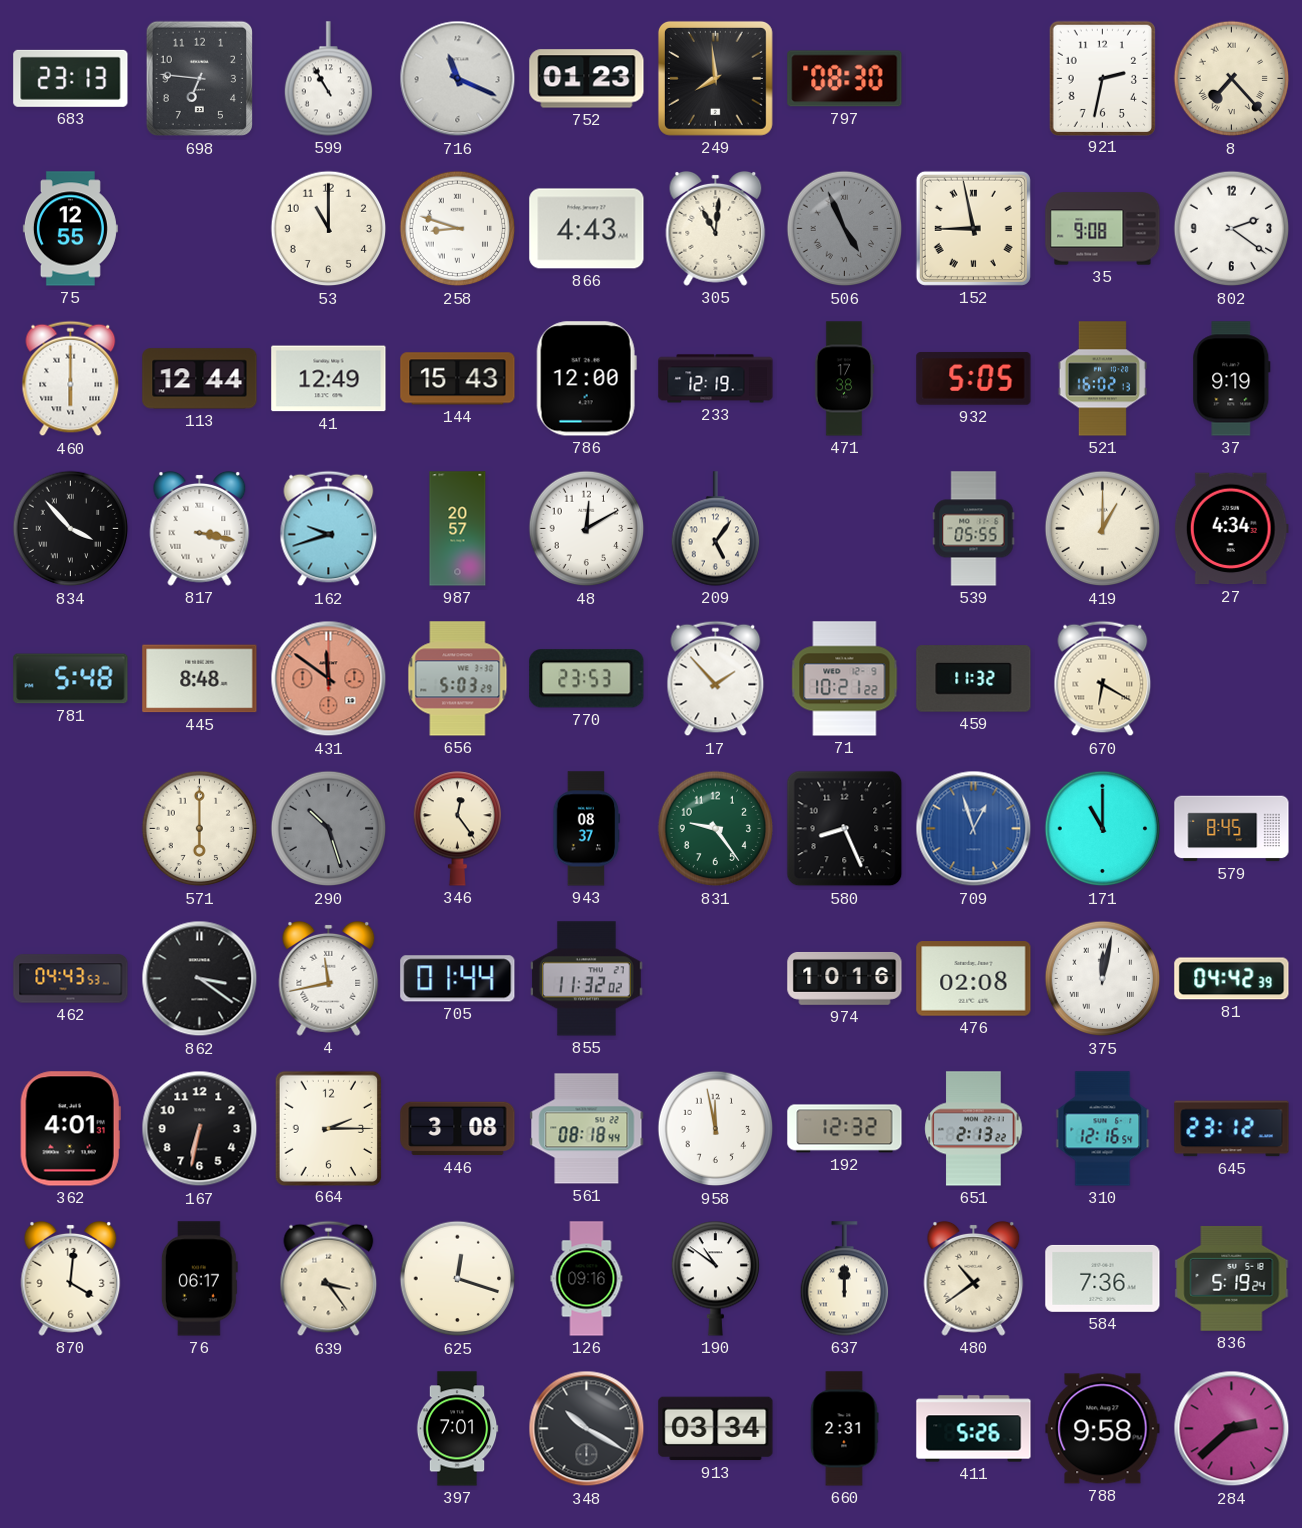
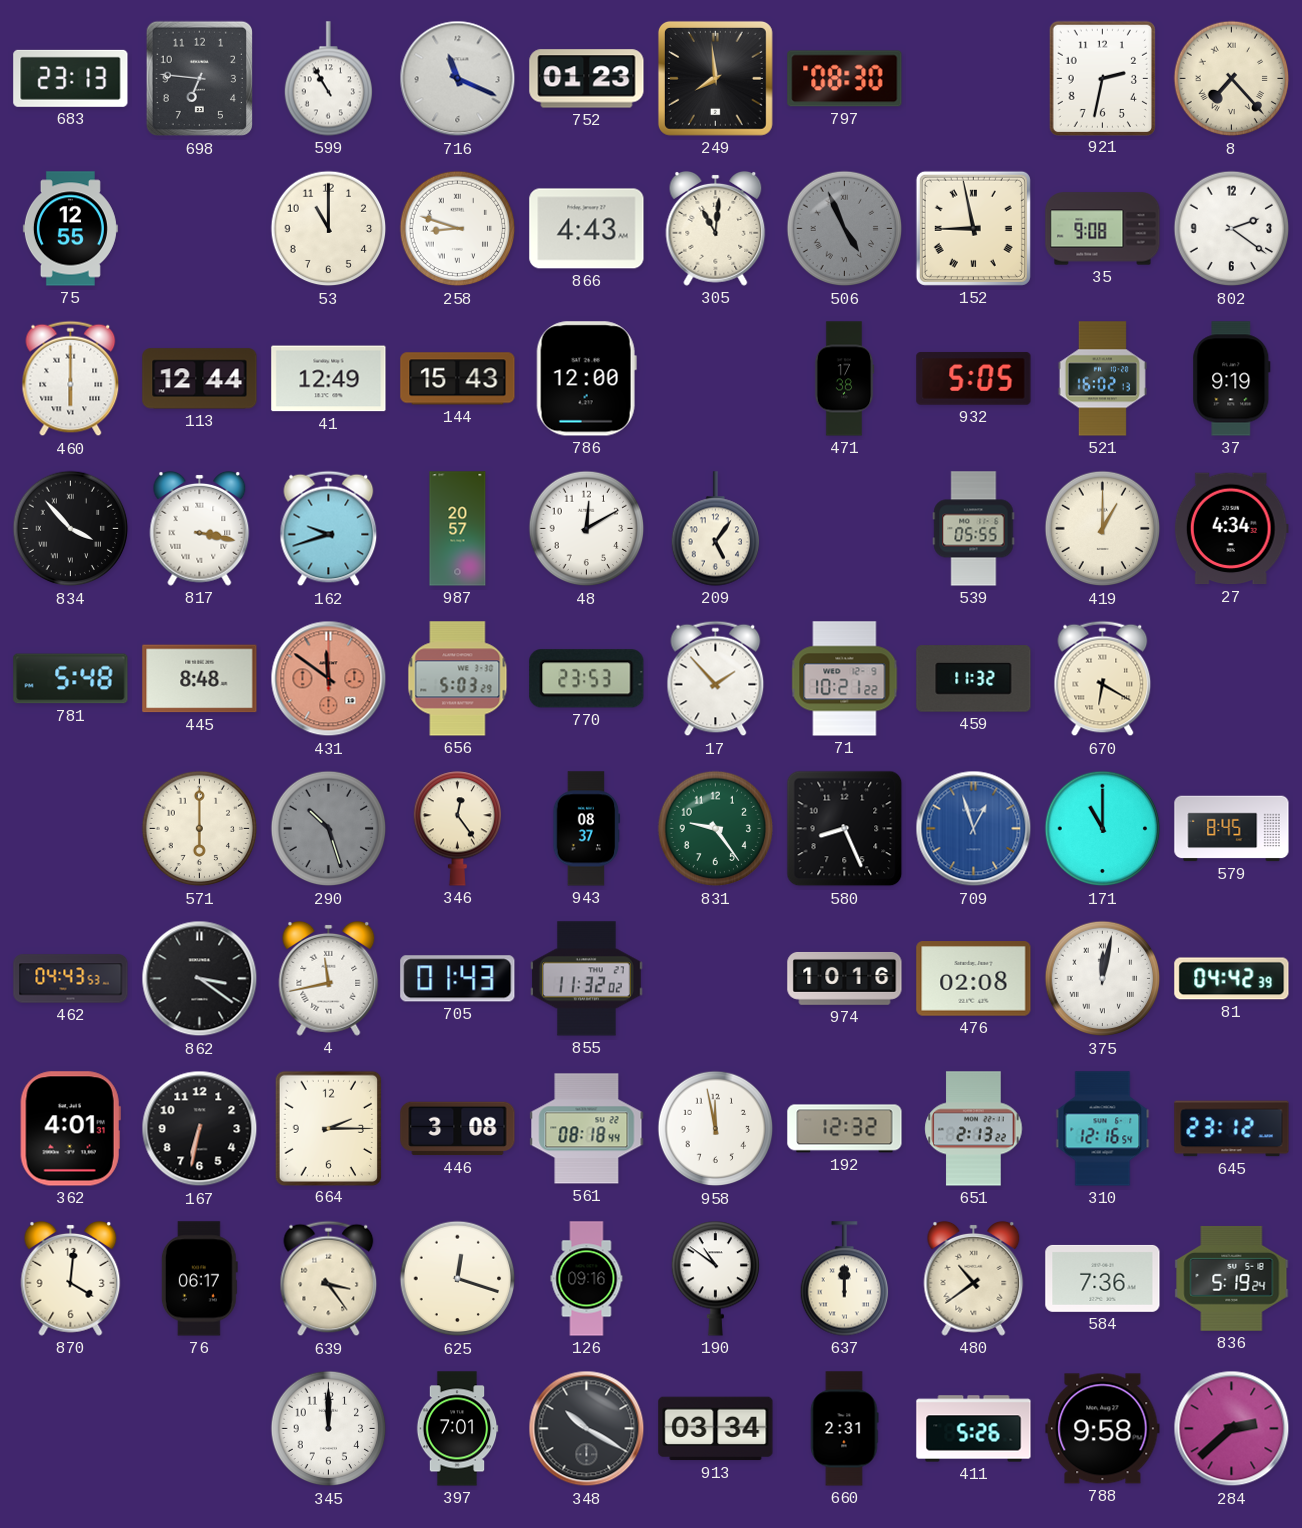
233: 12:19 -> none
705: 01:44 -> 01:43
345: none -> 12:00
